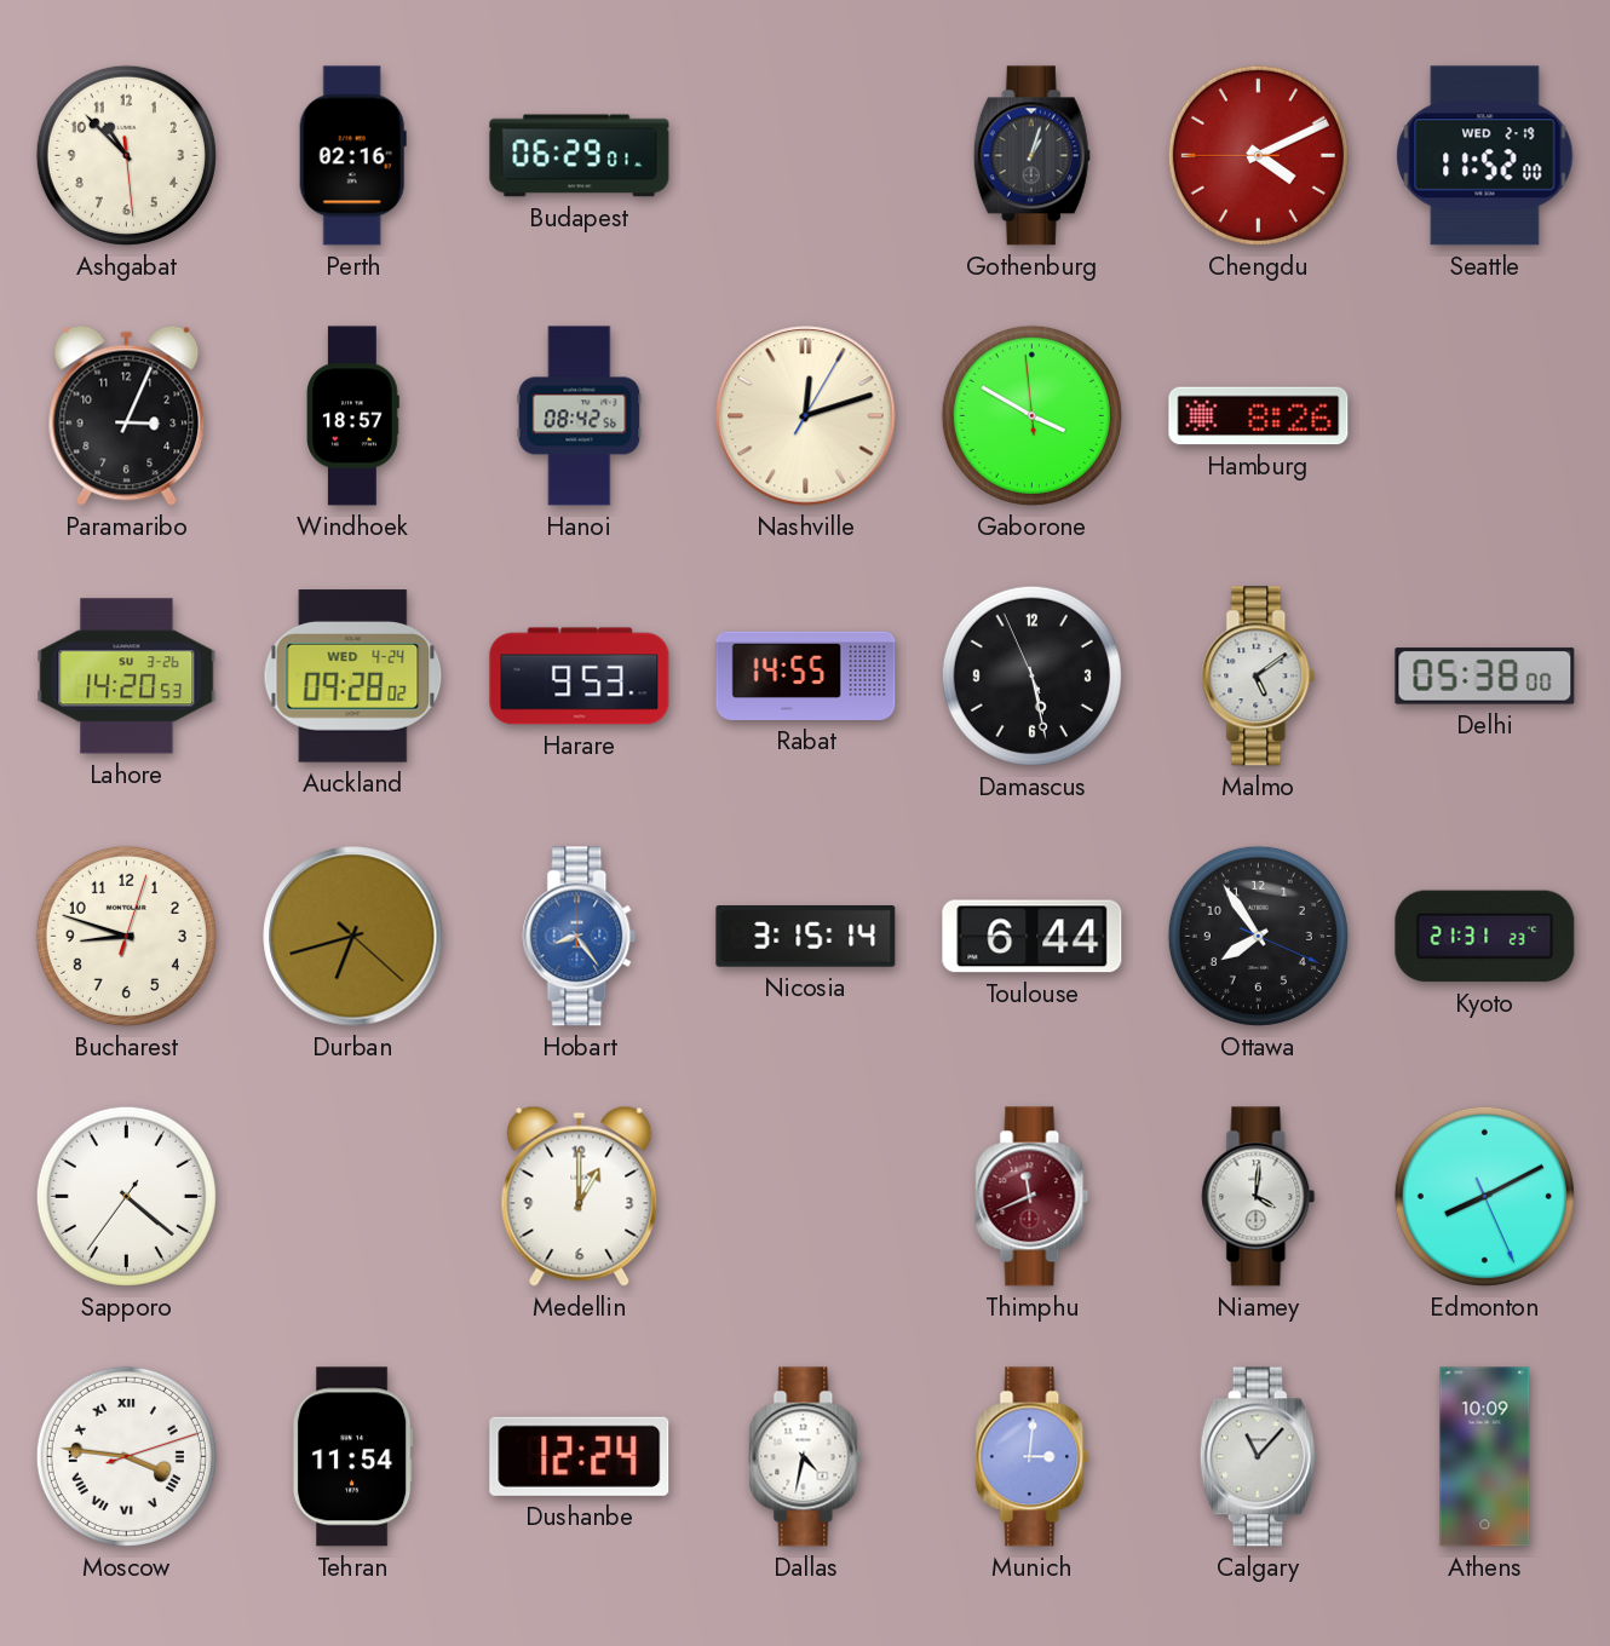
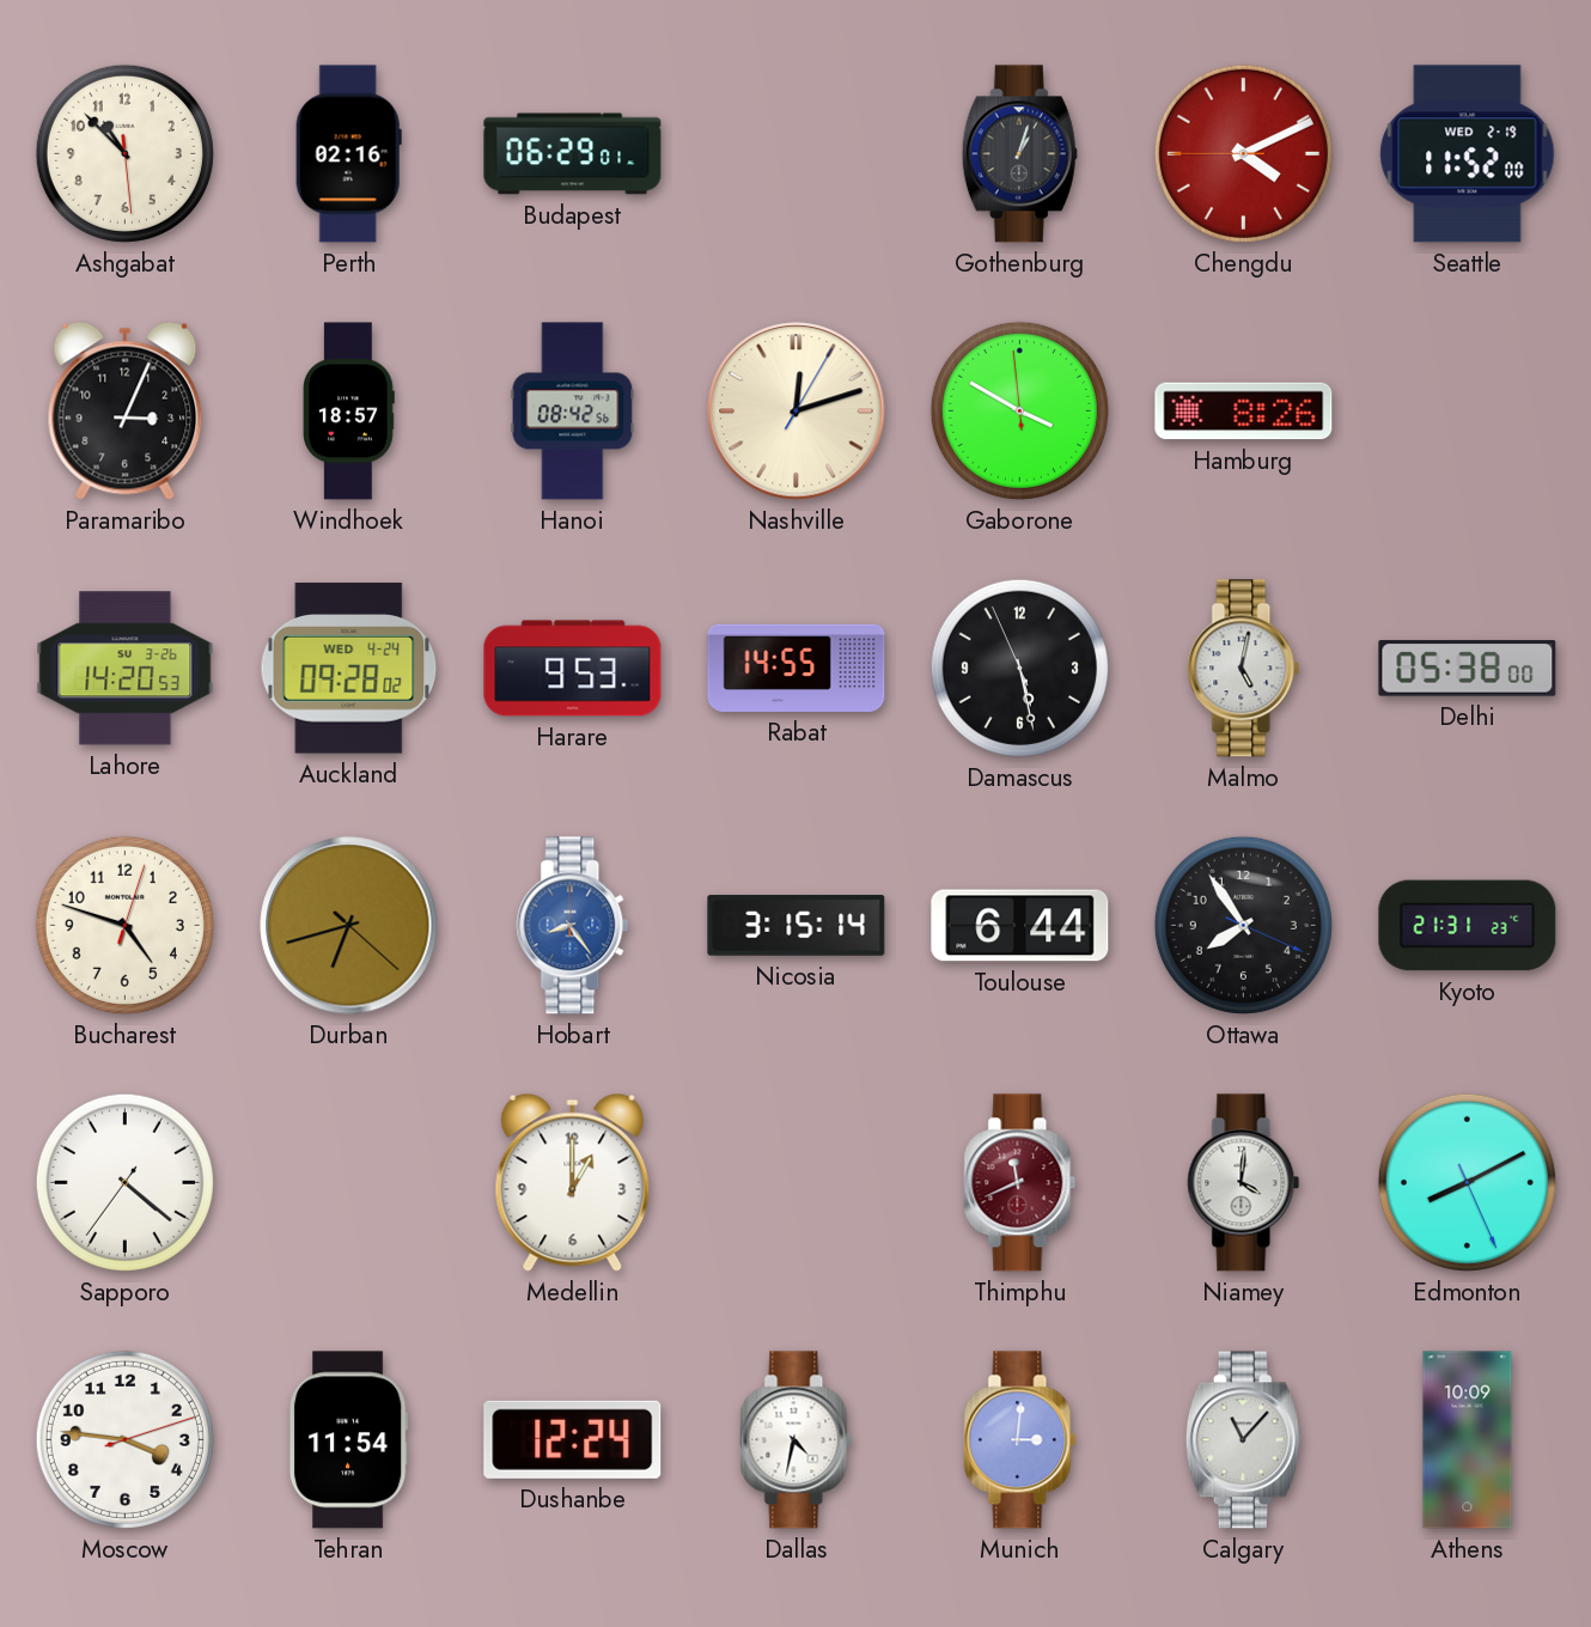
Malmo: 5:09 -> 5:02
Bucharest: 8:48 -> 4:48
Moscow numerals: Roman -> Arabic
